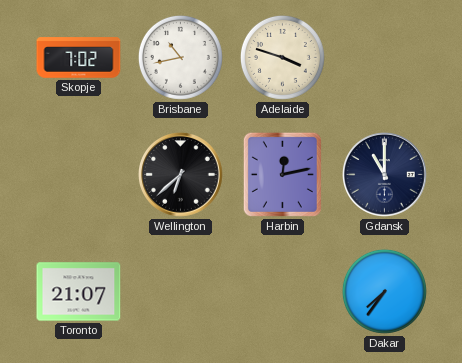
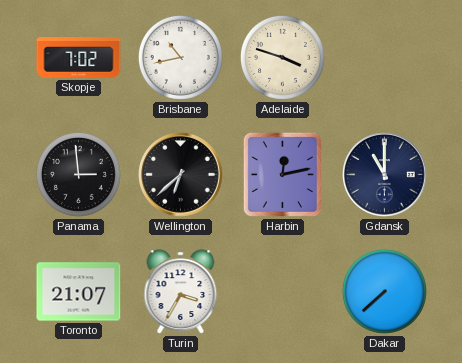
Panama: none -> 2:59
Turin: none -> 3:35
Dakar: 7:36 -> 7:38
